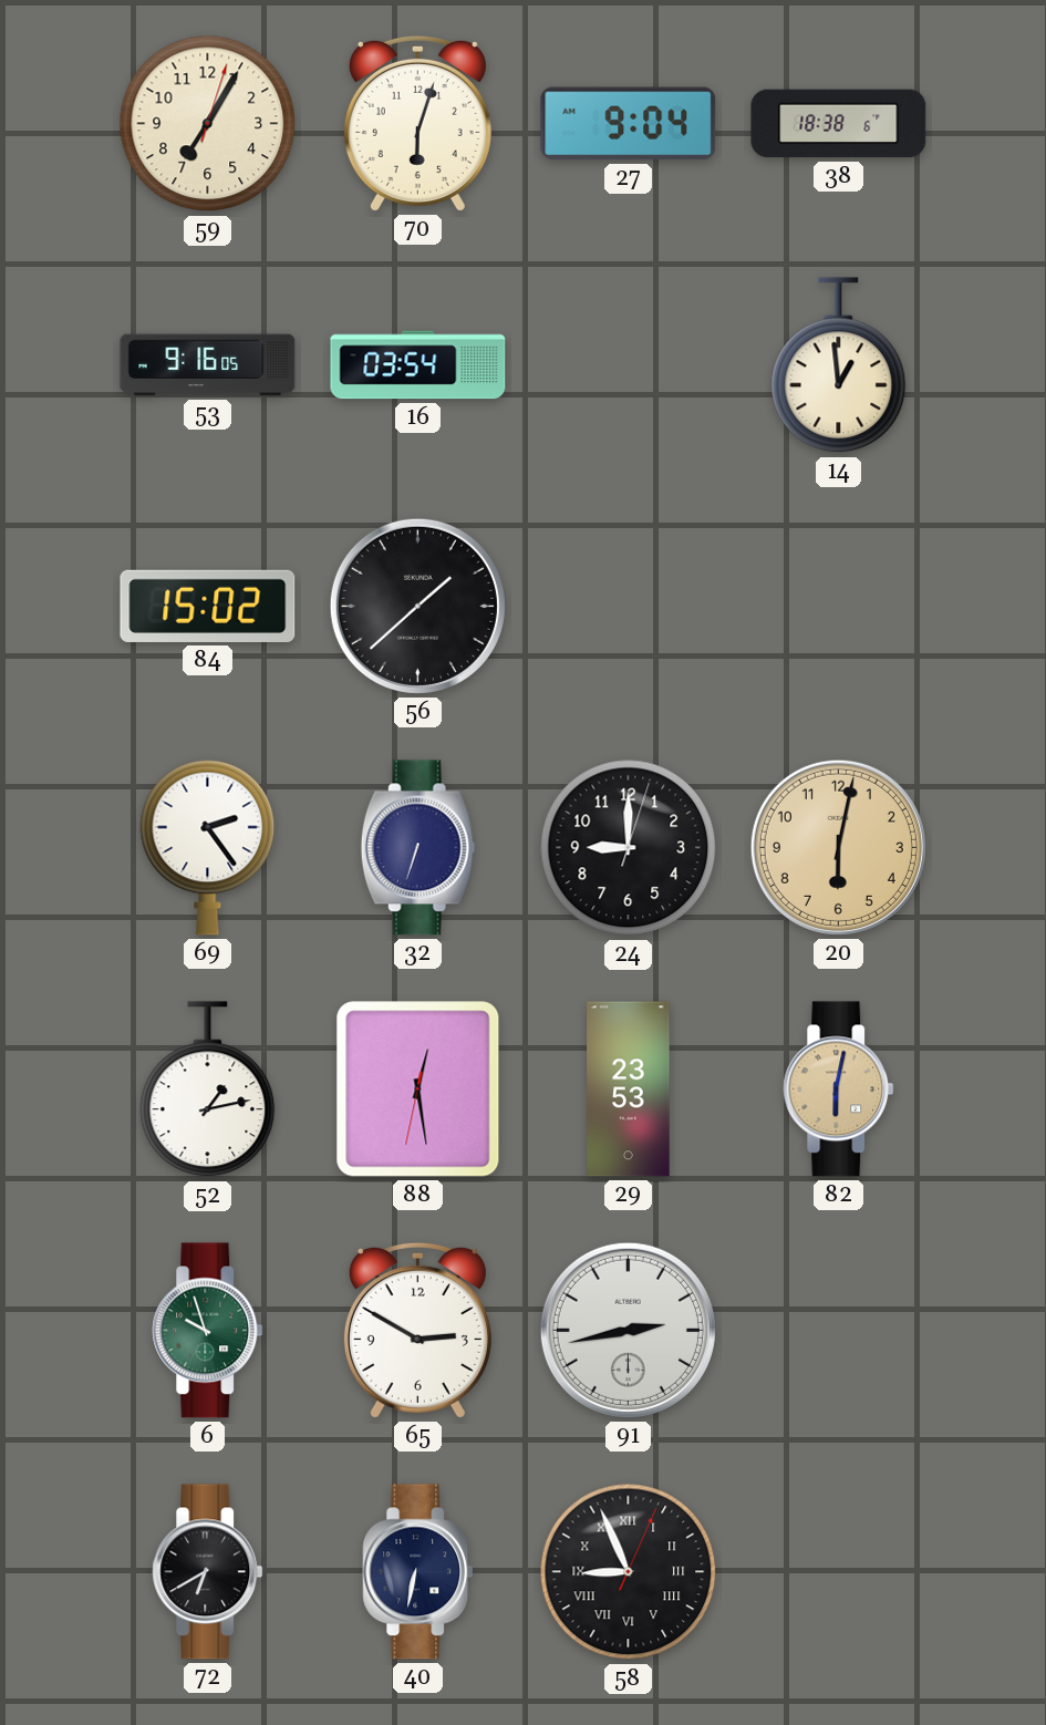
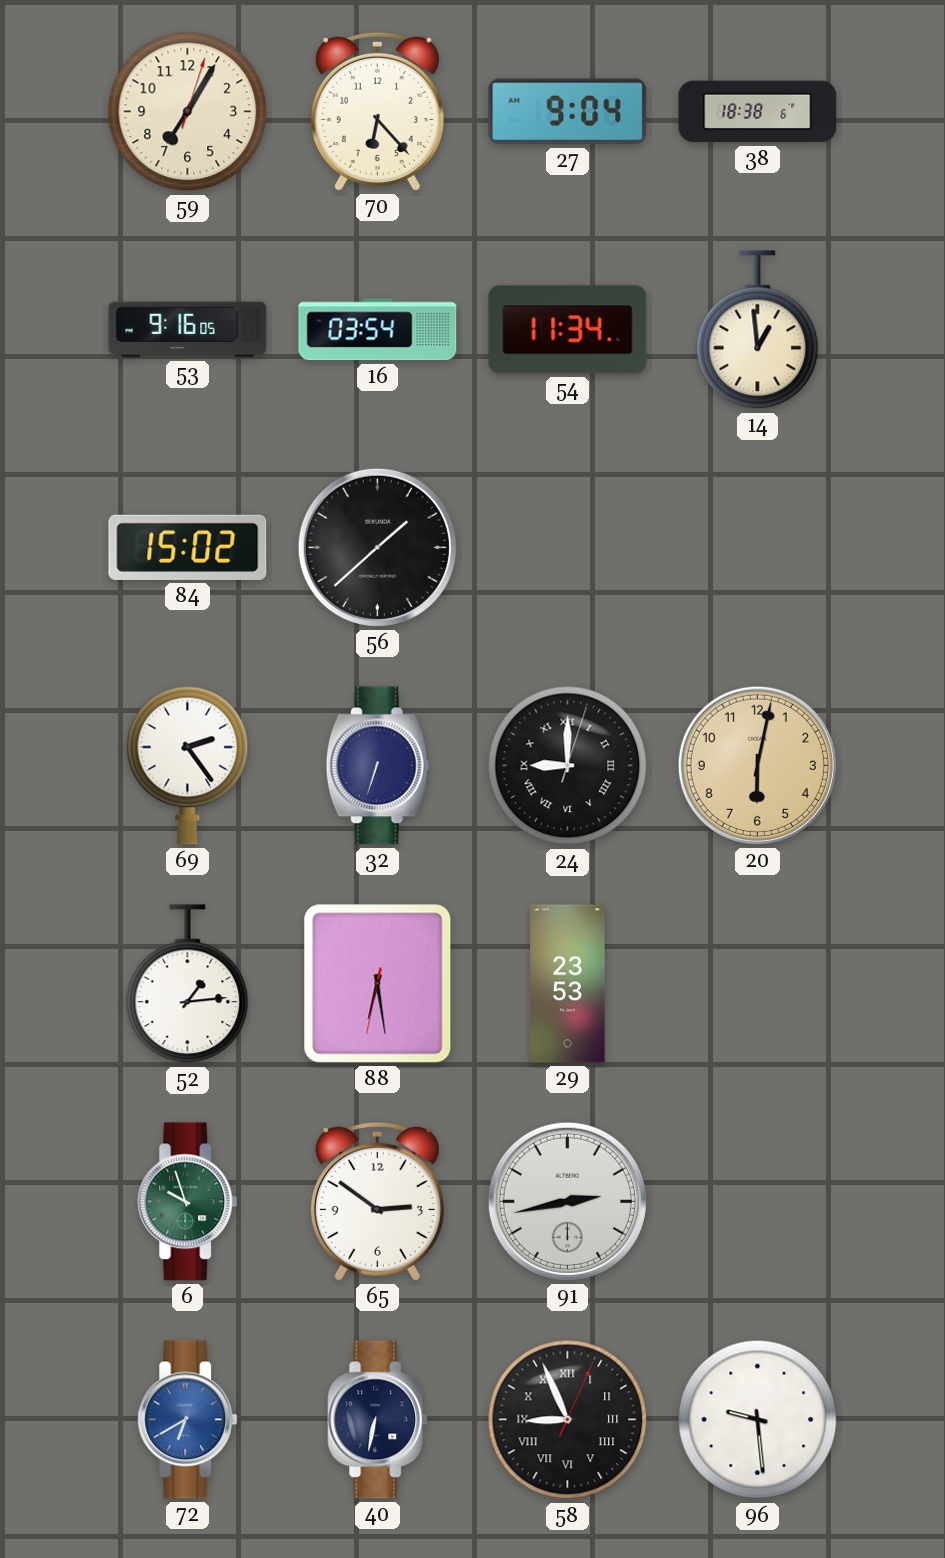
70: 6:03 -> 6:23
54: none -> 11:34
24 numerals: Arabic -> Roman
52: 1:13 -> 1:14
88: 12:28 -> 6:28
82: 6:02 -> none
65: 2:50 -> 2:51
72 dial: black -> blue
96: none -> 9:29
